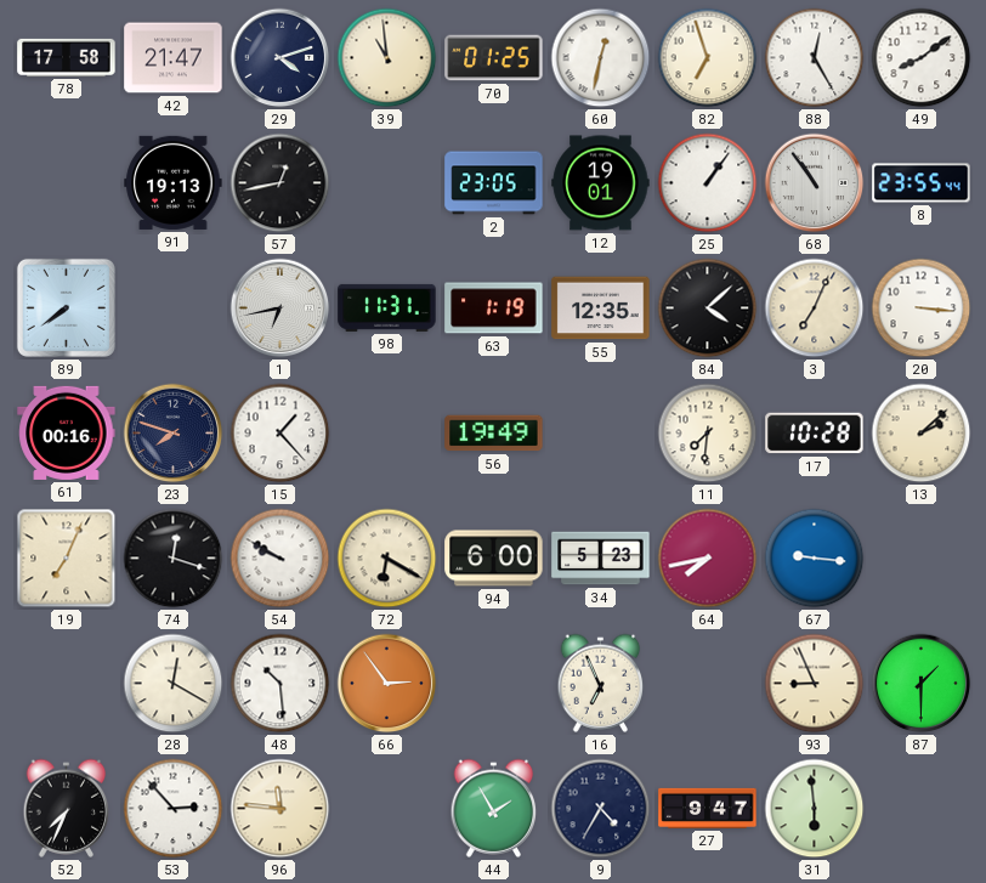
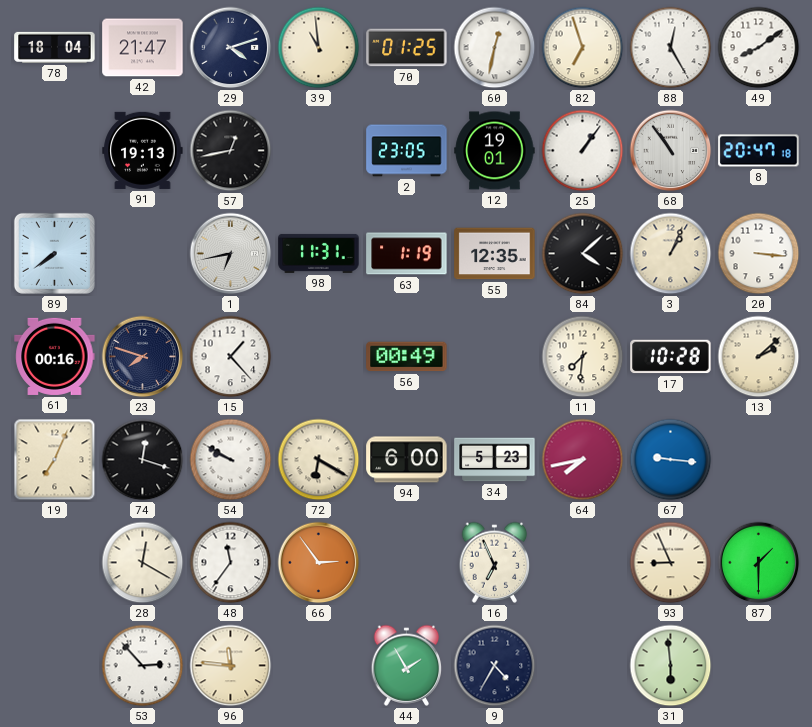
78: 17:58 -> 18:04
8: 23:55 -> 20:47
3: 7:04 -> 1:04
56: 19:49 -> 00:49
48: 10:29 -> 11:36
52: 7:34 -> none
27: 9:47 -> none
